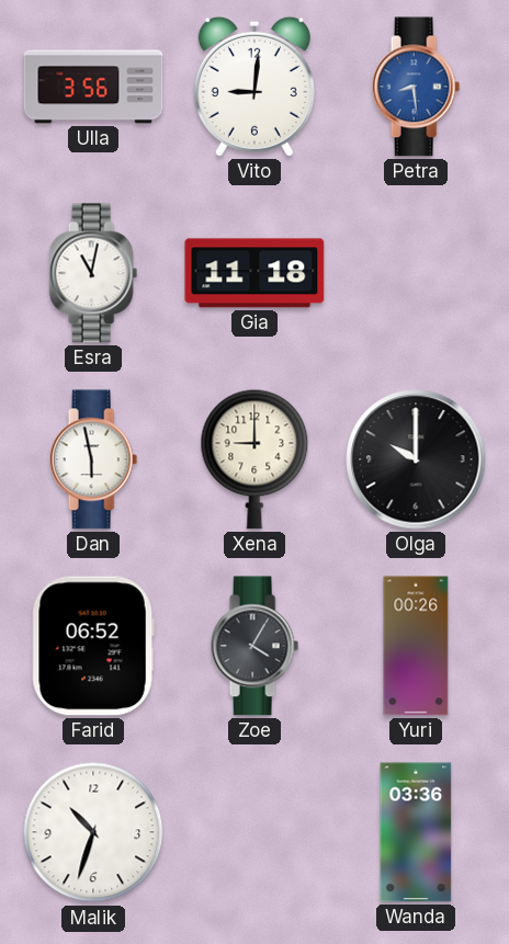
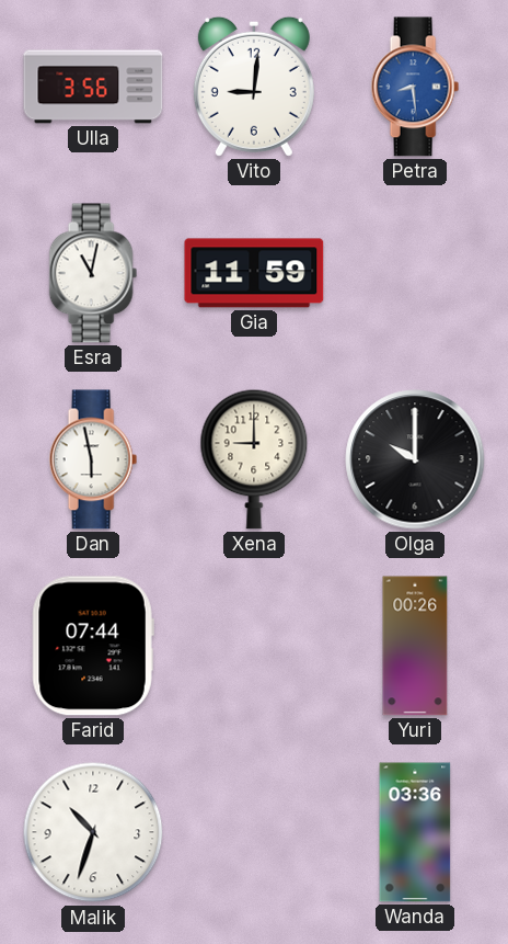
Gia: 11:18 -> 11:59
Farid: 06:52 -> 07:44
Zoe: 4:05 -> none
